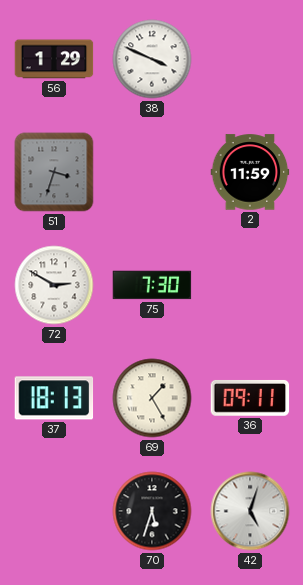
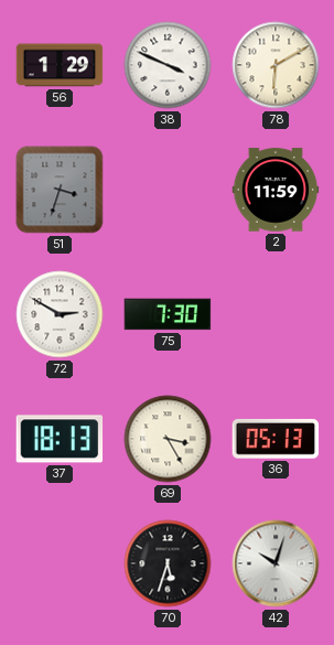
78: none -> 6:10
69: 1:25 -> 3:25
36: 09:11 -> 05:13
42: 5:03 -> 10:03
